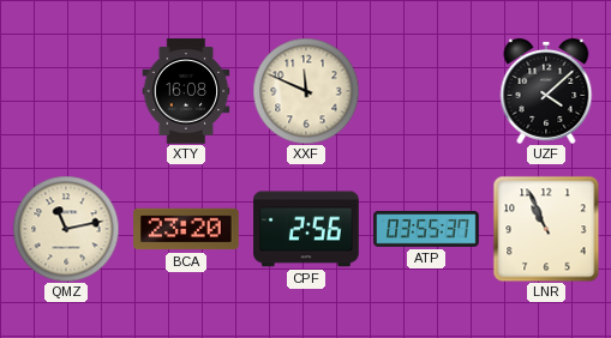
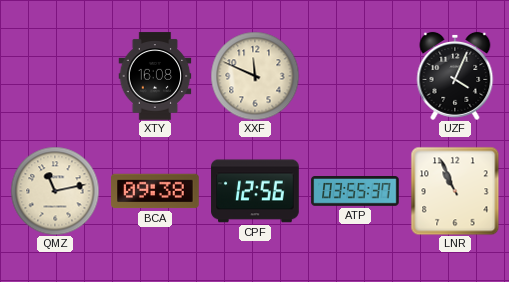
UZF: 4:08 -> 4:04
BCA: 23:20 -> 09:38
CPF: 2:56 -> 12:56
